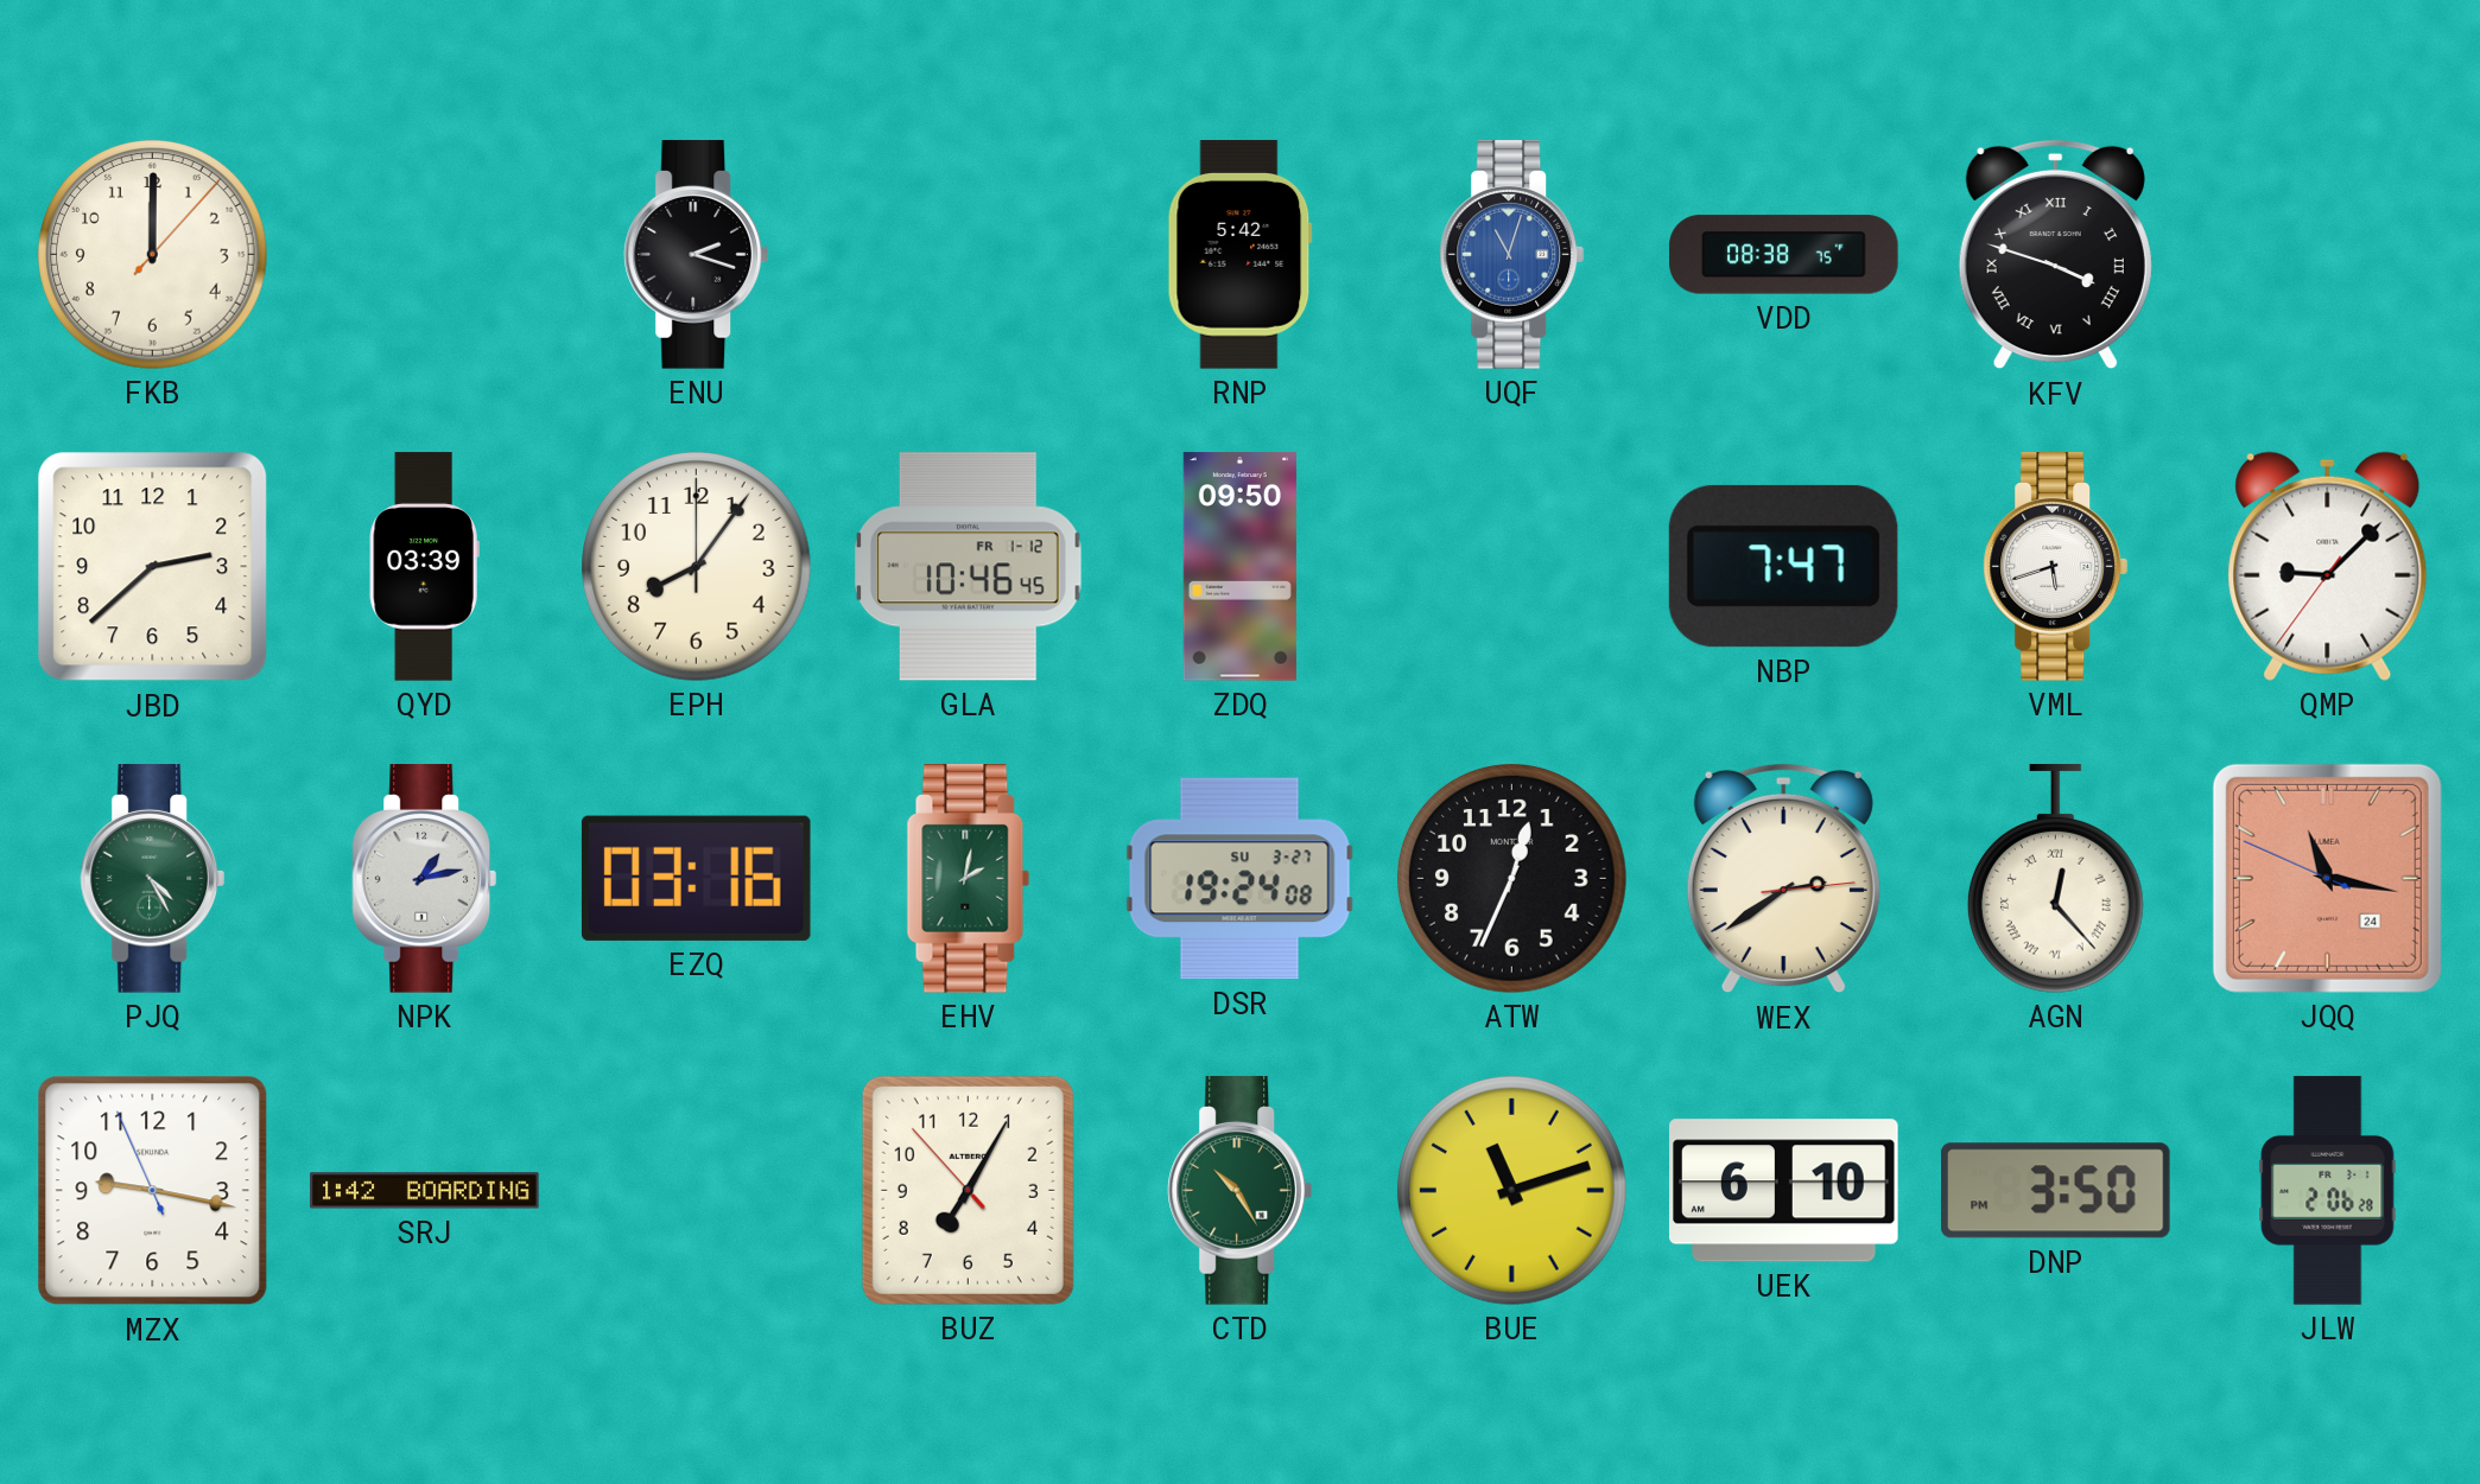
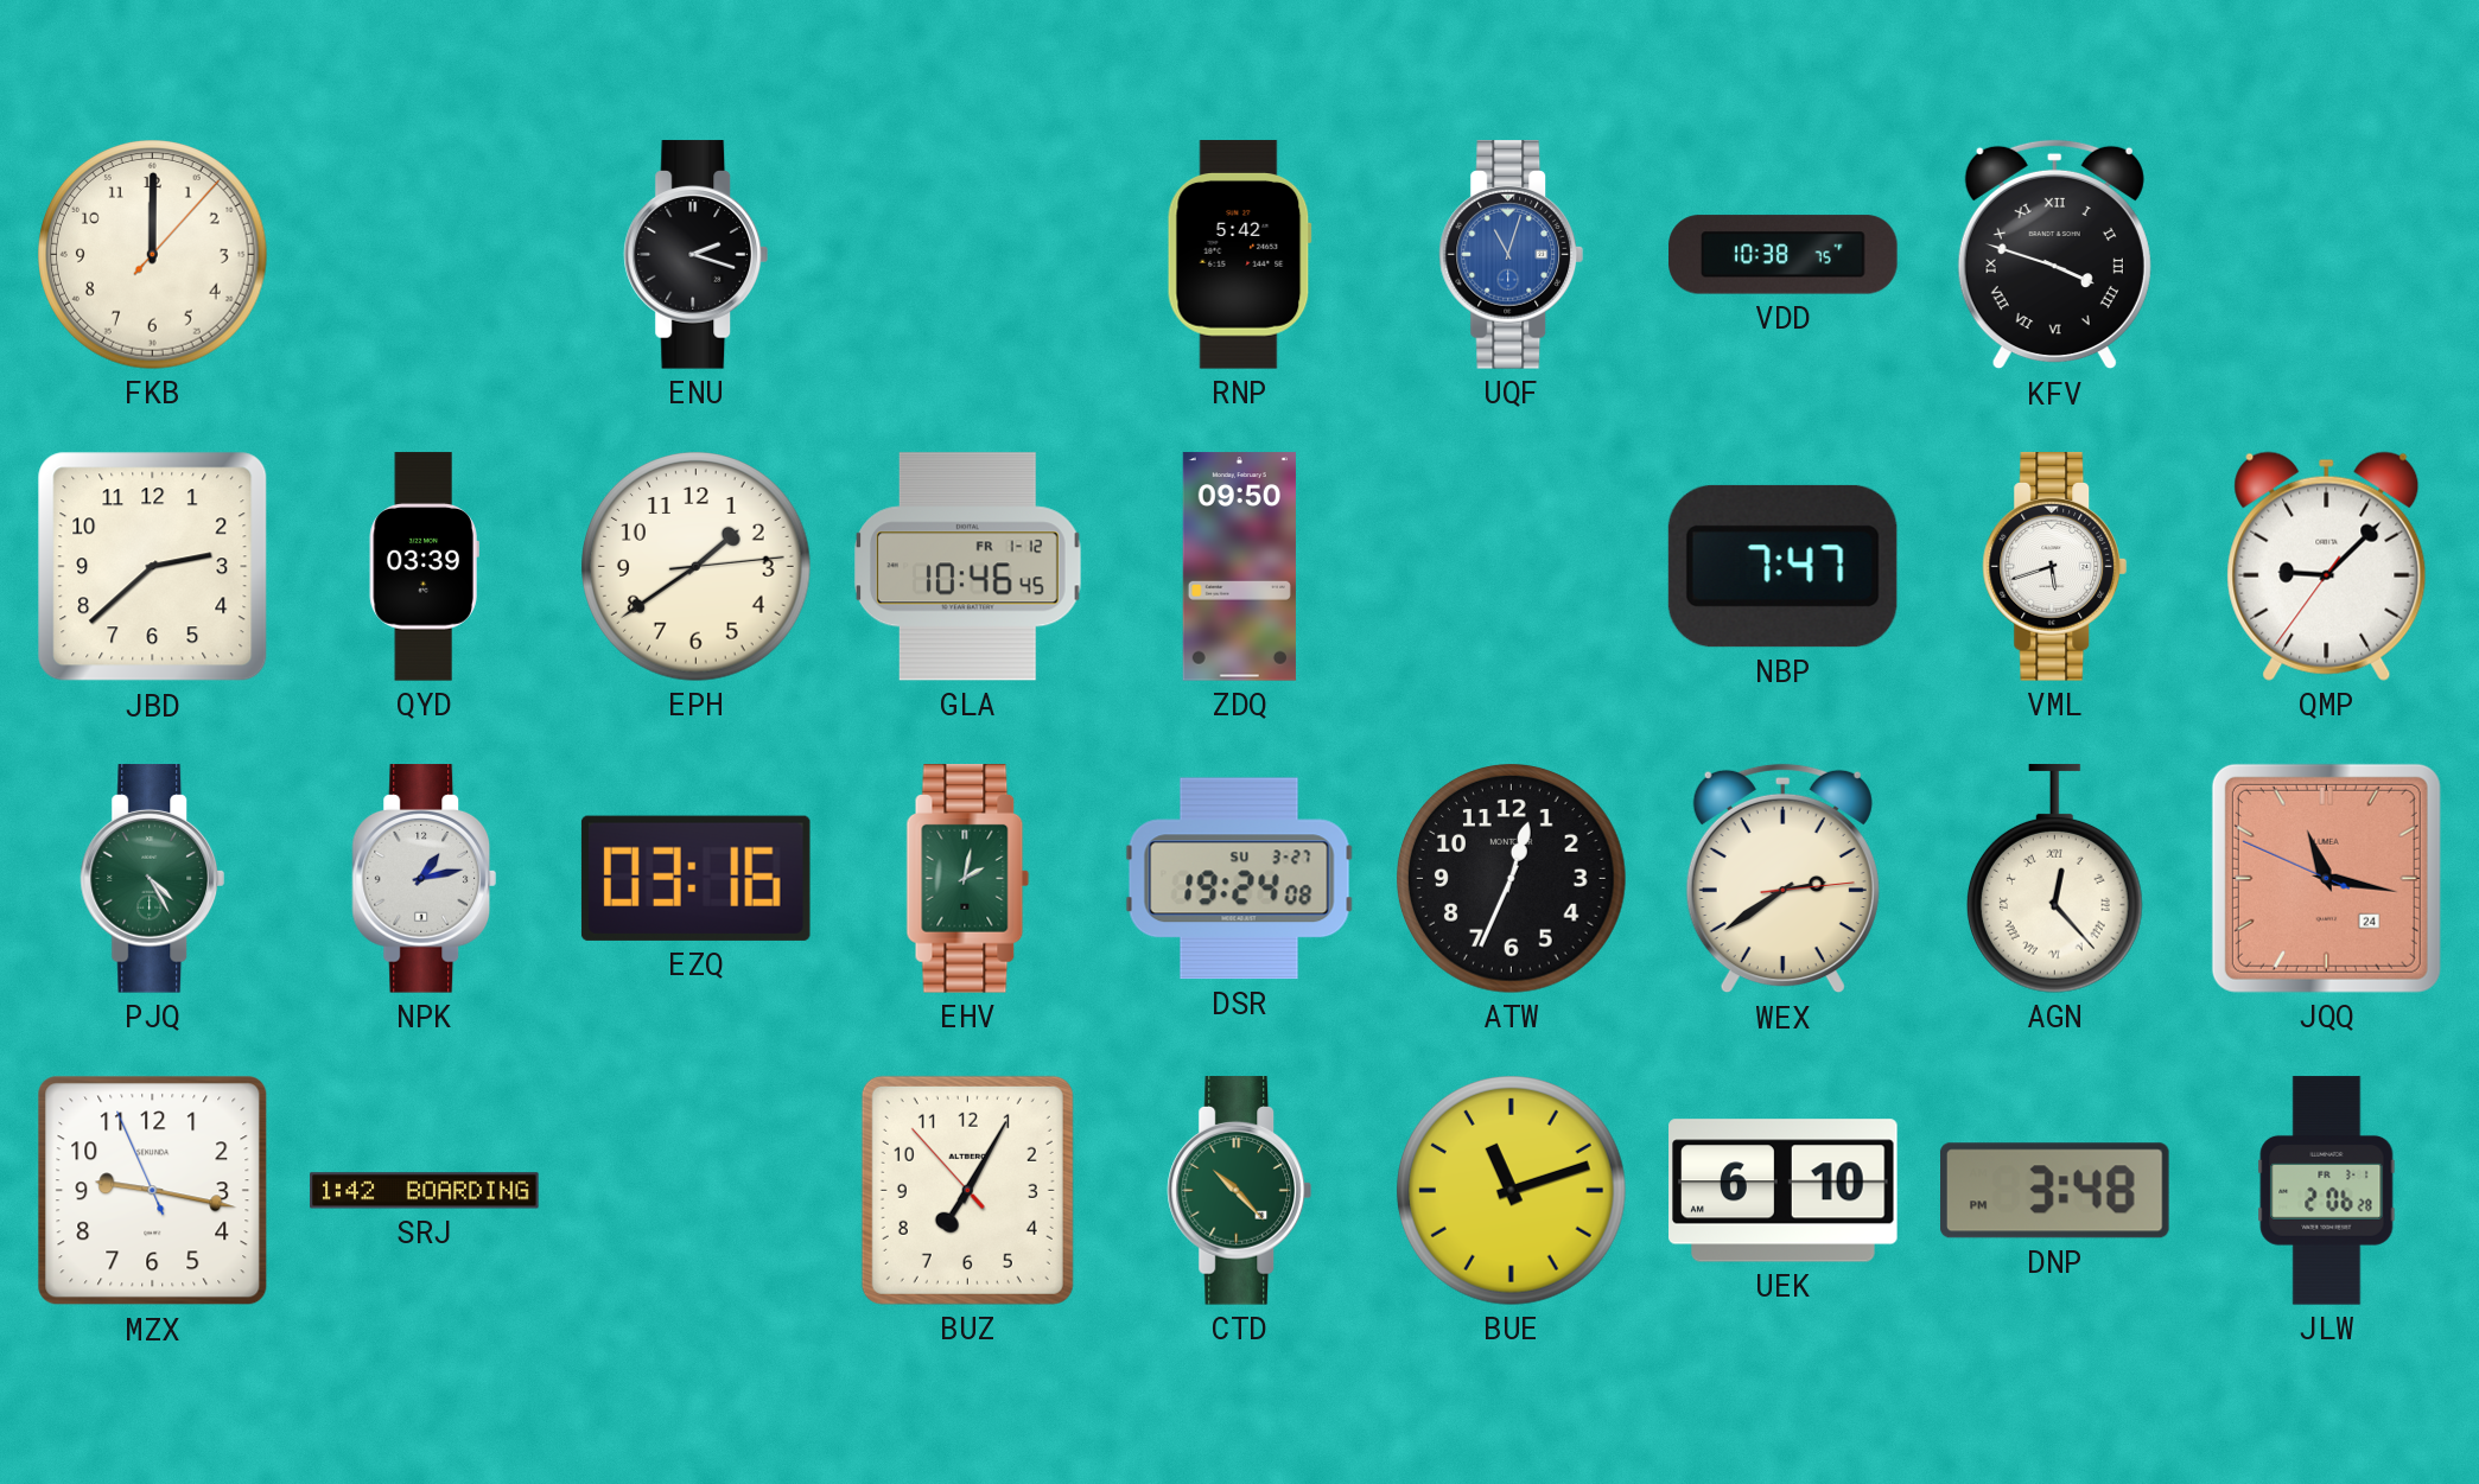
VDD: 08:38 -> 10:38
EPH: 8:06 -> 1:39
CTD: 10:25 -> 10:23
DNP: 3:50 -> 3:48
